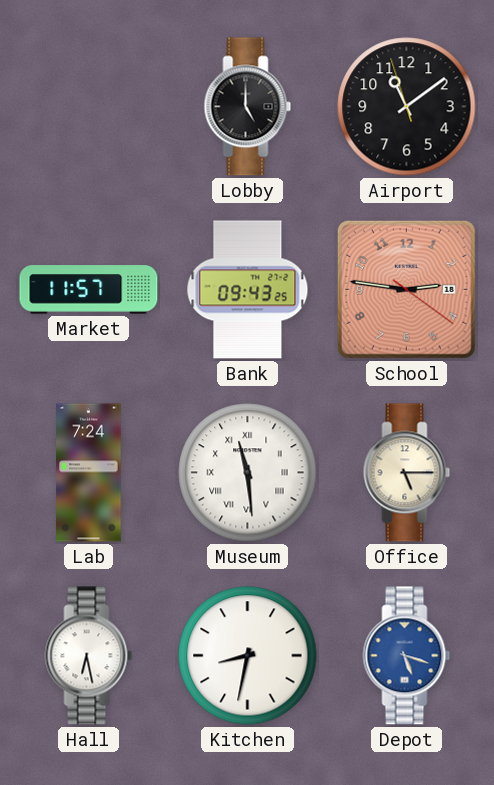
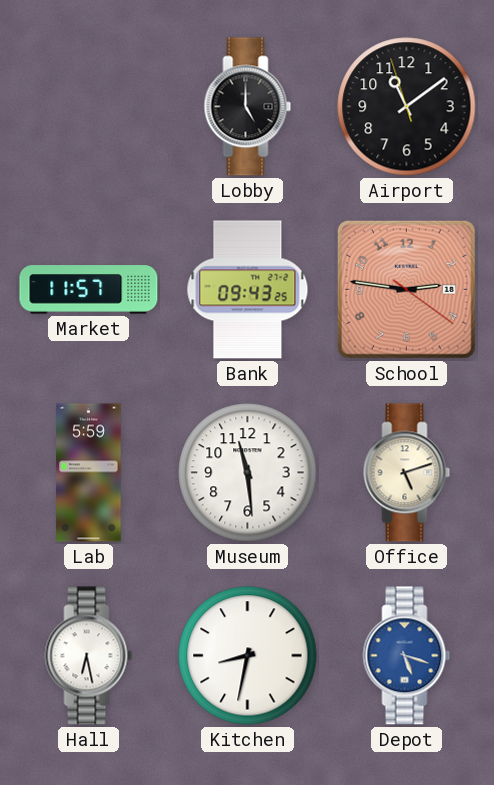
Lab: 7:24 -> 5:59
Museum numerals: Roman -> Arabic
Office: 5:15 -> 5:12
